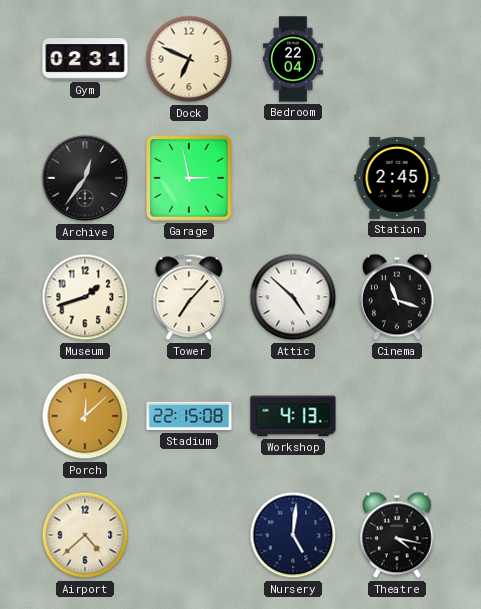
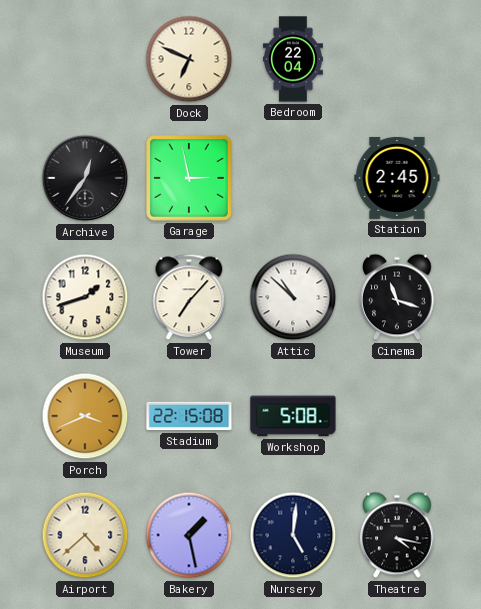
Gym: 02:31 -> none
Attic: 4:52 -> 10:52
Porch: 12:08 -> 3:41
Workshop: 4:13 -> 5:08
Bakery: none -> 1:28
